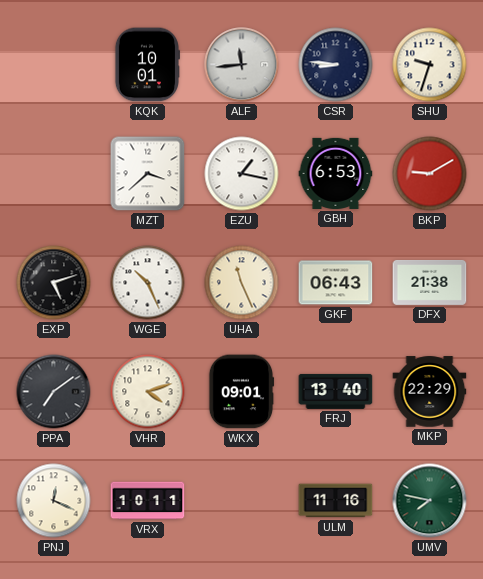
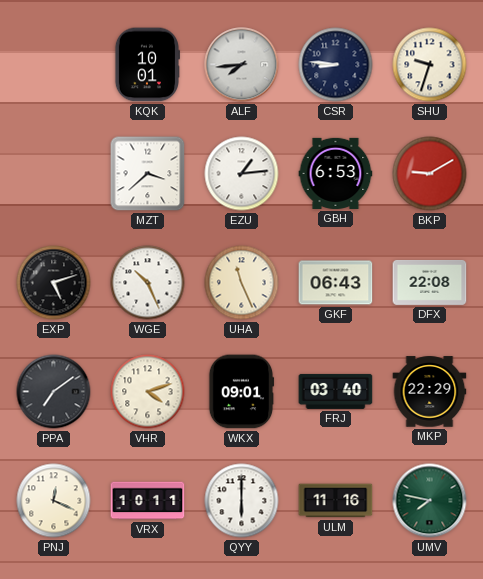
ALF: 11:44 -> 7:44
EZU: 1:17 -> 1:14
DFX: 21:38 -> 22:08
FRJ: 13:40 -> 03:40
QYY: none -> 6:00
